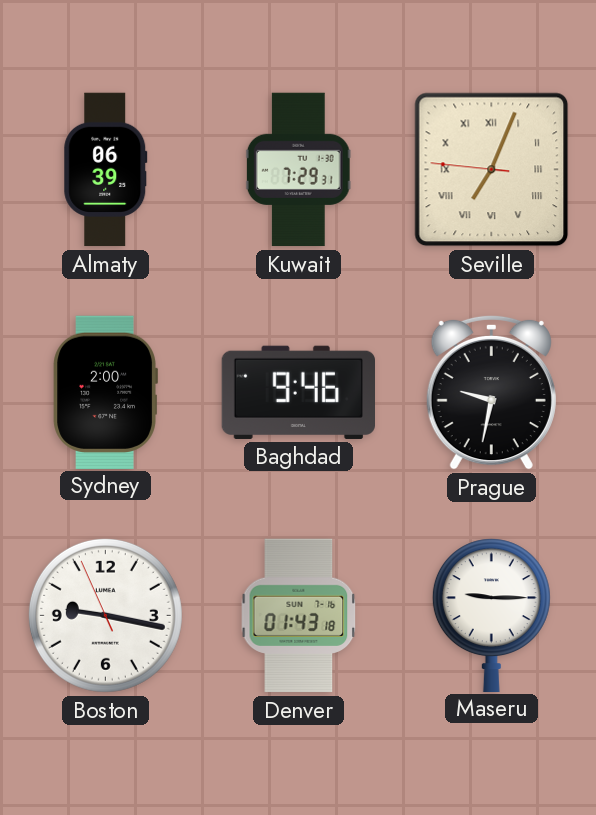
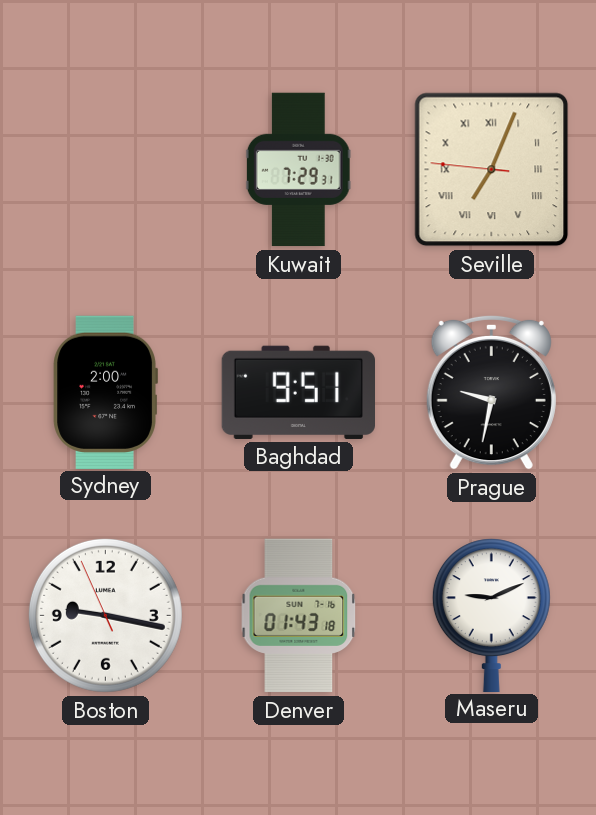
Almaty: 06:39 -> none
Baghdad: 9:46 -> 9:51
Maseru: 9:15 -> 9:11
